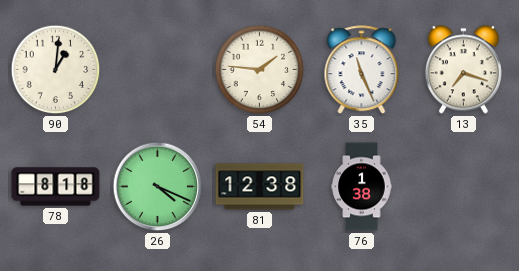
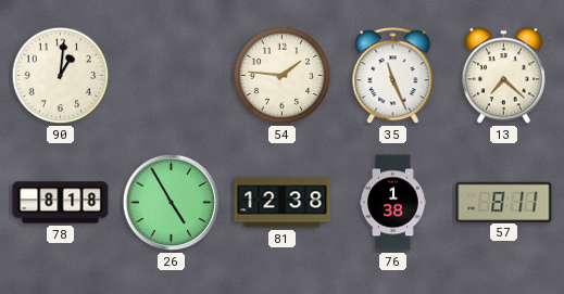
13: 7:18 -> 7:22
26: 4:19 -> 4:55
57: none -> 8:11
